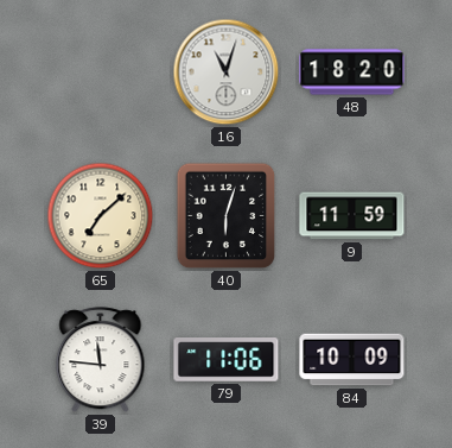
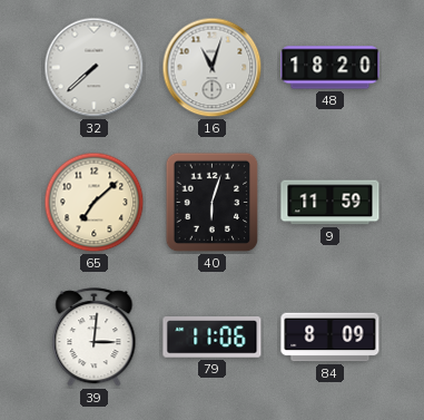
32: none -> 7:38
39: 11:46 -> 3:01
84: 10:09 -> 8:09
